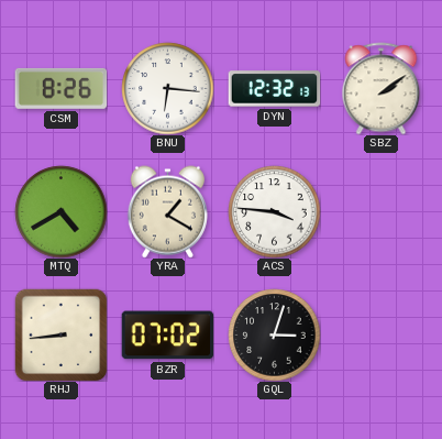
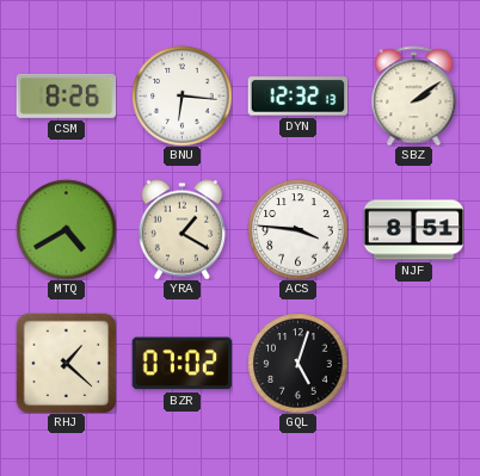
NJF: none -> 8:51
RHJ: 8:44 -> 1:22
GQL: 3:03 -> 5:03
